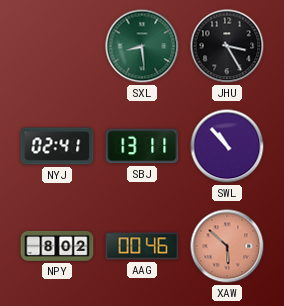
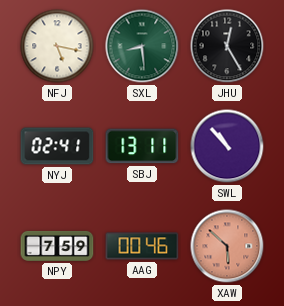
NFJ: none -> 5:17
JHU: 3:25 -> 12:25
NPY: 8:02 -> 7:59
